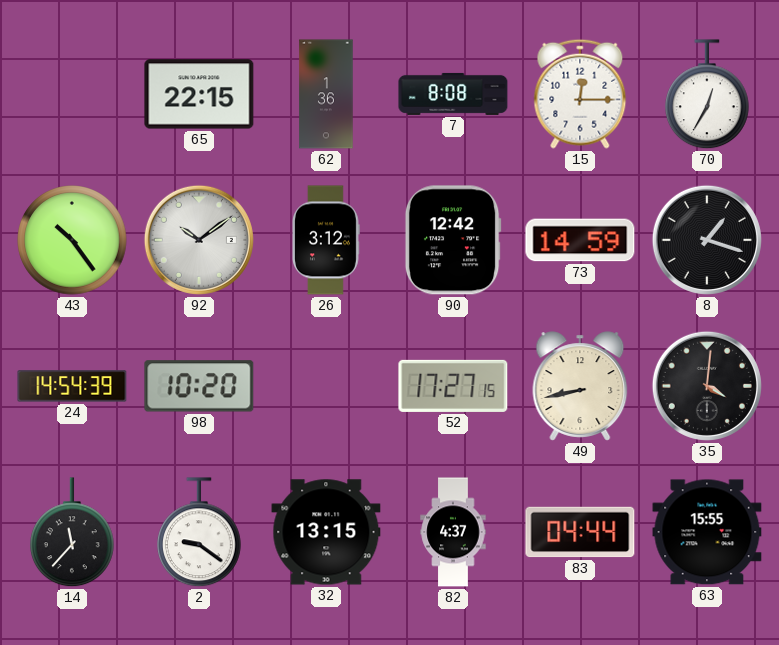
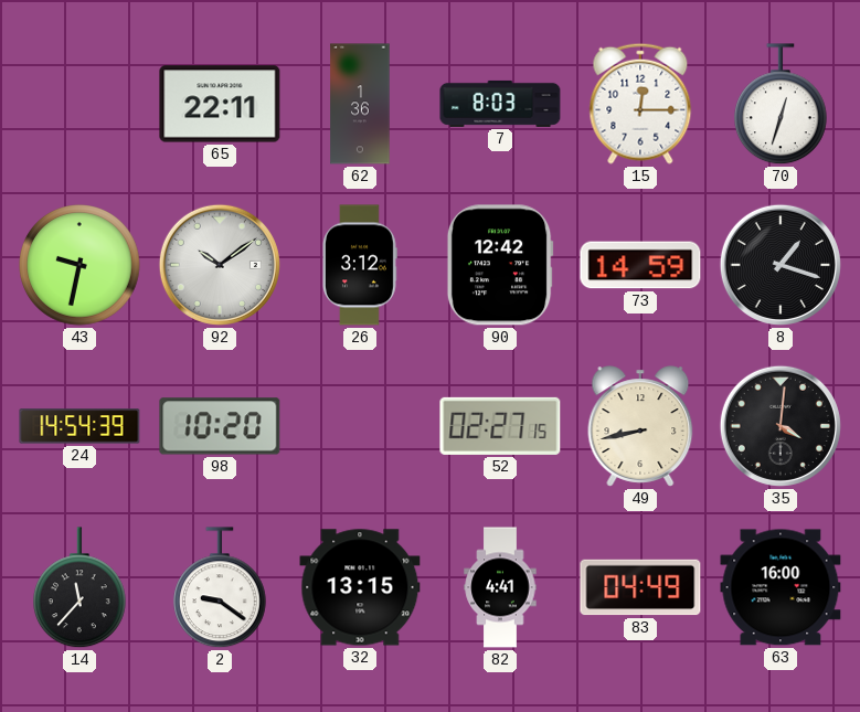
65: 22:15 -> 22:11
7: 8:08 -> 8:03
70: 12:35 -> 12:33
43: 10:24 -> 9:32
52: 17:27 -> 02:27
82: 4:37 -> 4:41
83: 04:44 -> 04:49
63: 15:55 -> 16:00
